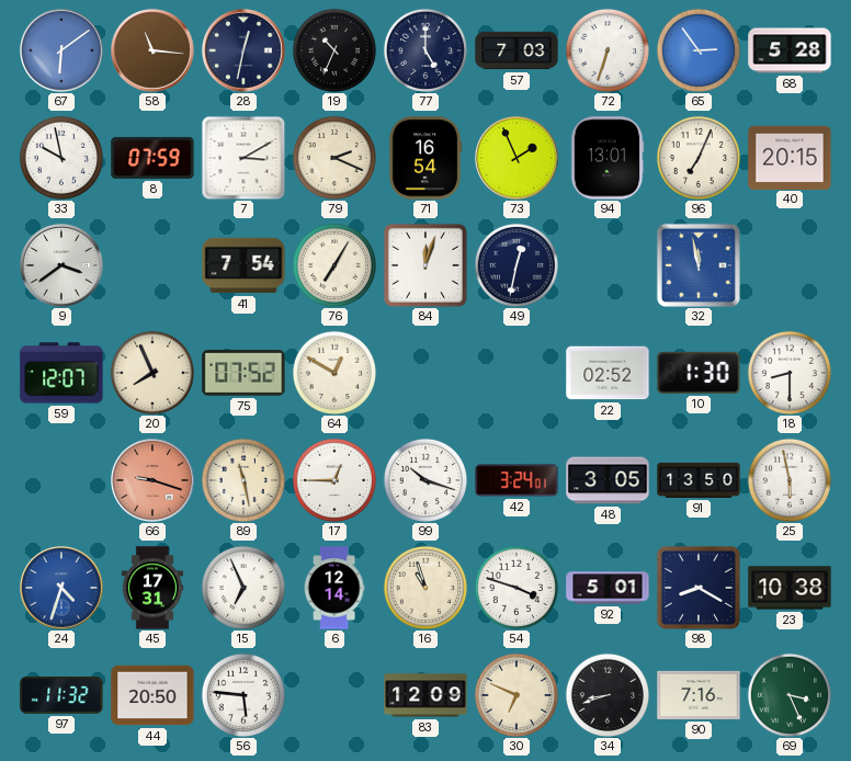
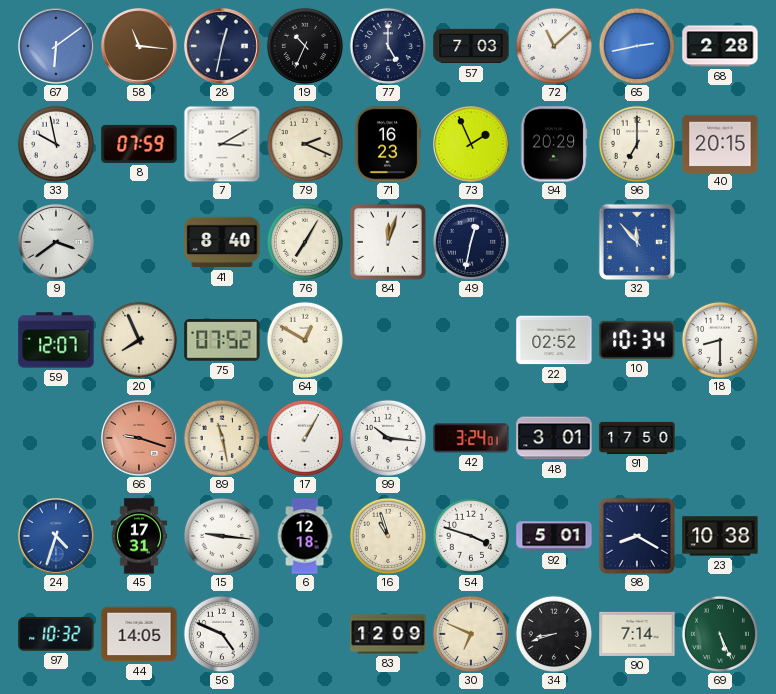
72: 6:33 -> 11:08
65: 2:54 -> 2:43
68: 5:28 -> 2:28
71: 16:54 -> 16:23
94: 13:01 -> 20:29
96: 7:04 -> 7:00
41: 7:54 -> 8:40
32: 11:58 -> 11:53
10: 1:30 -> 10:34
17: 12:45 -> 1:05
99: 10:18 -> 10:16
48: 3:05 -> 3:01
91: 13:50 -> 17:50
25: 5:58 -> none
15: 6:56 -> 9:16
6: 12:14 -> 12:18
97: 11:32 -> 10:32
44: 20:50 -> 14:05
56: 5:46 -> 4:49
90: 7:16 -> 7:14
69: 3:26 -> 5:26
